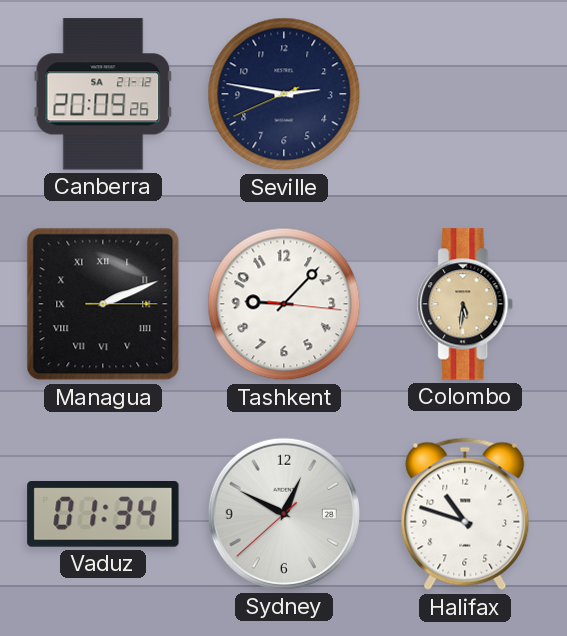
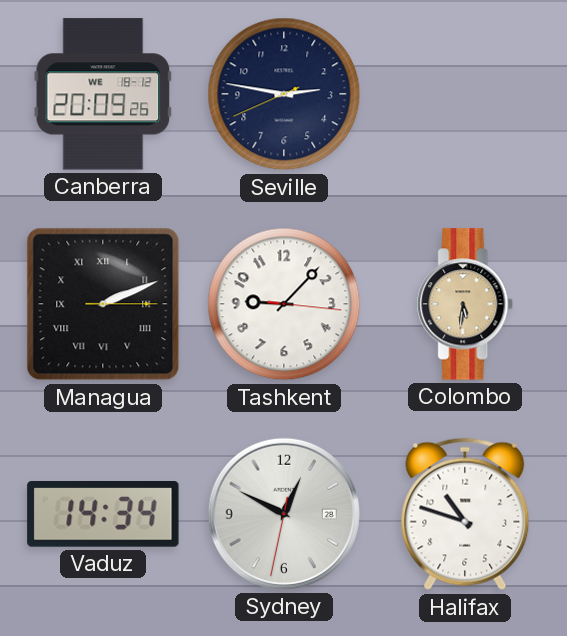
Canberra date: SA 21-12 -> WE 18-12
Vaduz: 01:34 -> 14:34
Sydney: 12:49:38 -> 12:49:32
